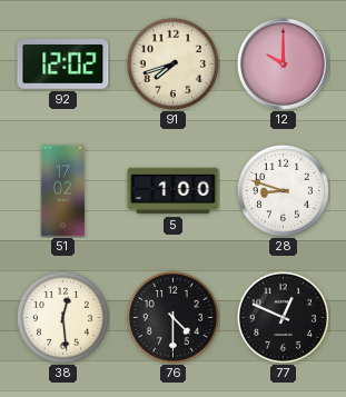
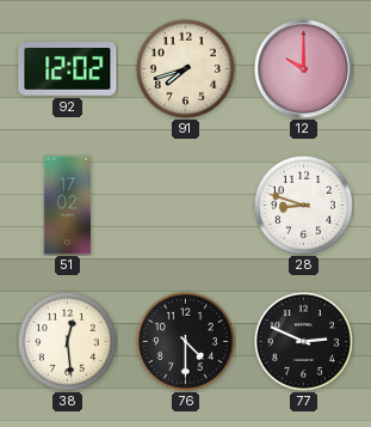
5: 1:00 -> none
77: 12:49 -> 2:49
